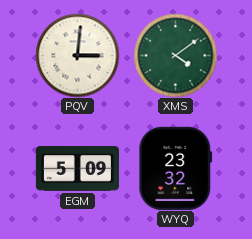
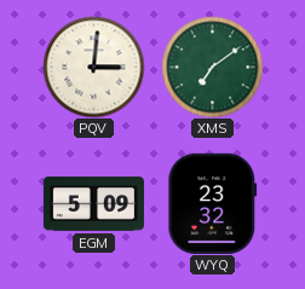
XMS: 4:09 -> 7:09
